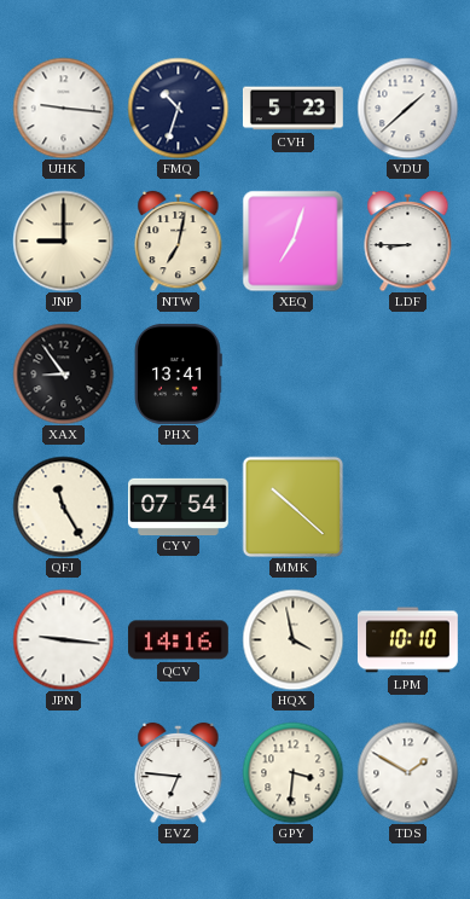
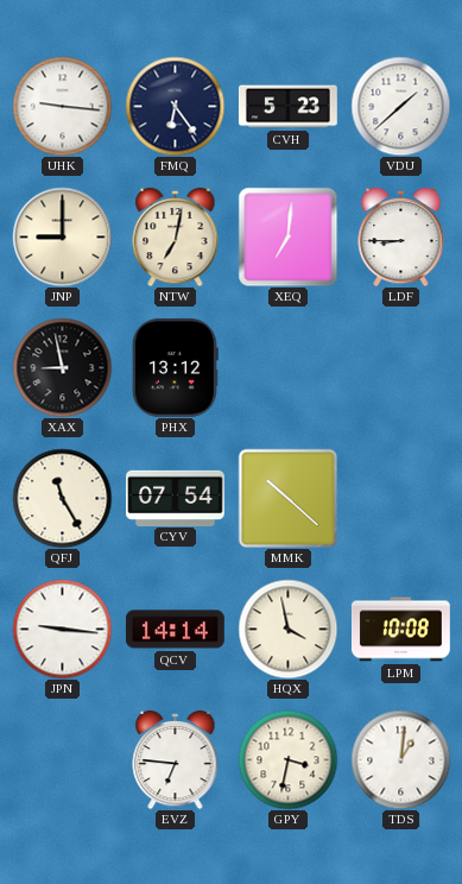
FMQ: 10:33 -> 6:24
XEQ: 7:03 -> 7:01
XAX: 8:54 -> 8:58
PHX: 13:41 -> 13:12
QCV: 14:16 -> 14:14
LPM: 10:10 -> 10:08
GPY: 3:31 -> 3:32
TDS: 1:50 -> 1:01
